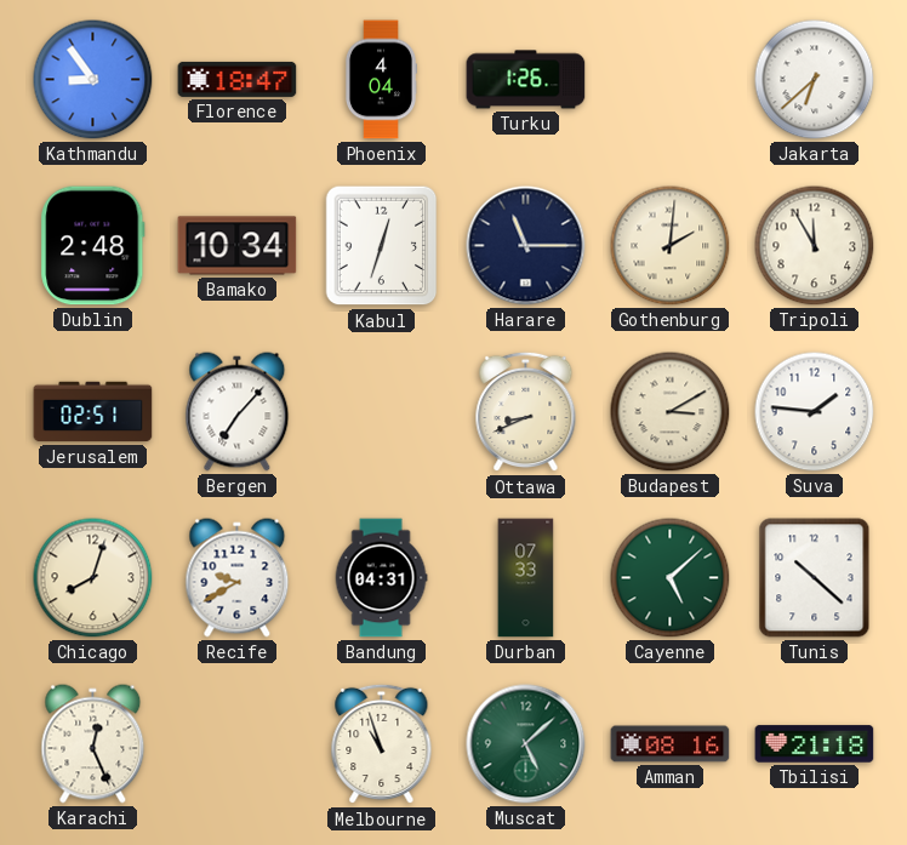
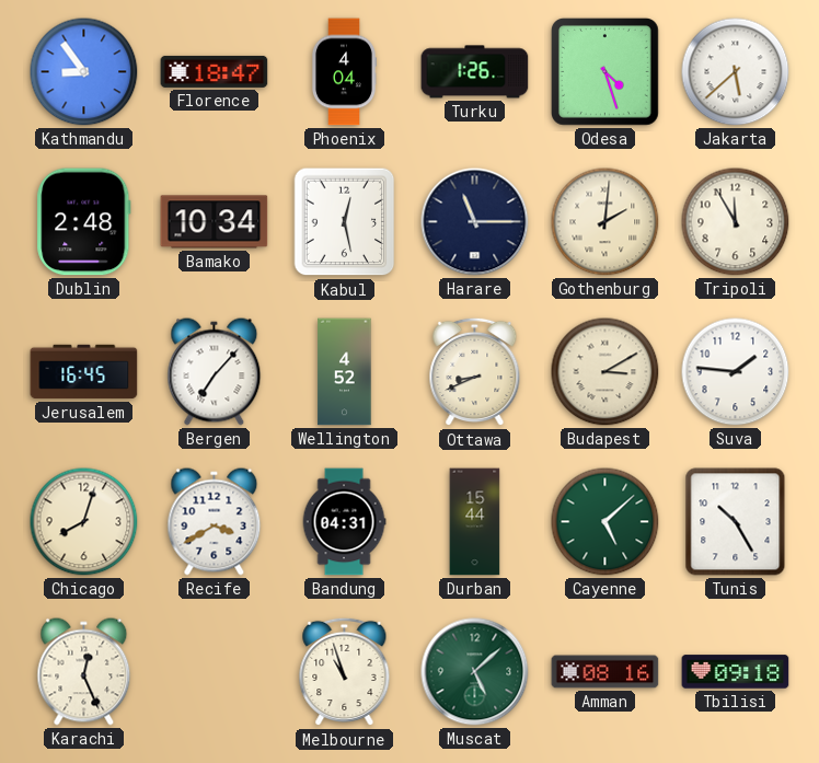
Odesa: none -> 4:27
Jakarta: 6:38 -> 5:38
Kabul: 12:33 -> 12:28
Jerusalem: 02:51 -> 16:45
Wellington: none -> 4:52
Recife: 9:40 -> 3:40
Durban: 07:33 -> 15:44
Tunis: 10:22 -> 10:25
Tbilisi: 21:18 -> 09:18
